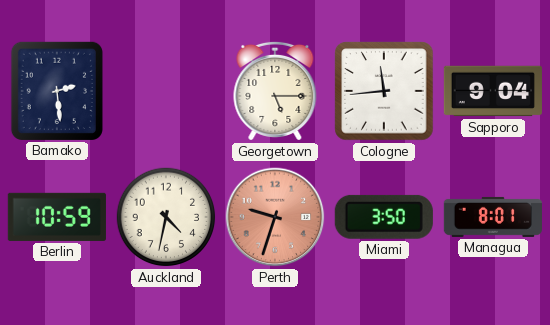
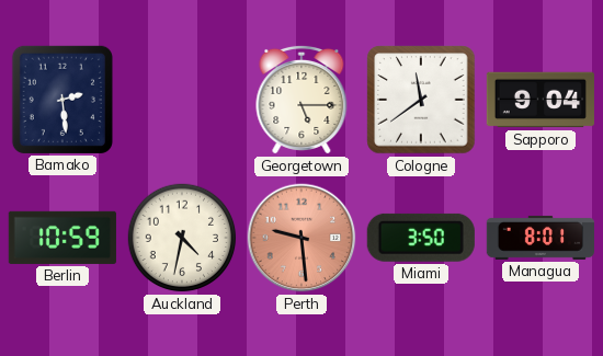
Cologne: 11:44 -> 11:39
Perth: 9:33 -> 9:29
